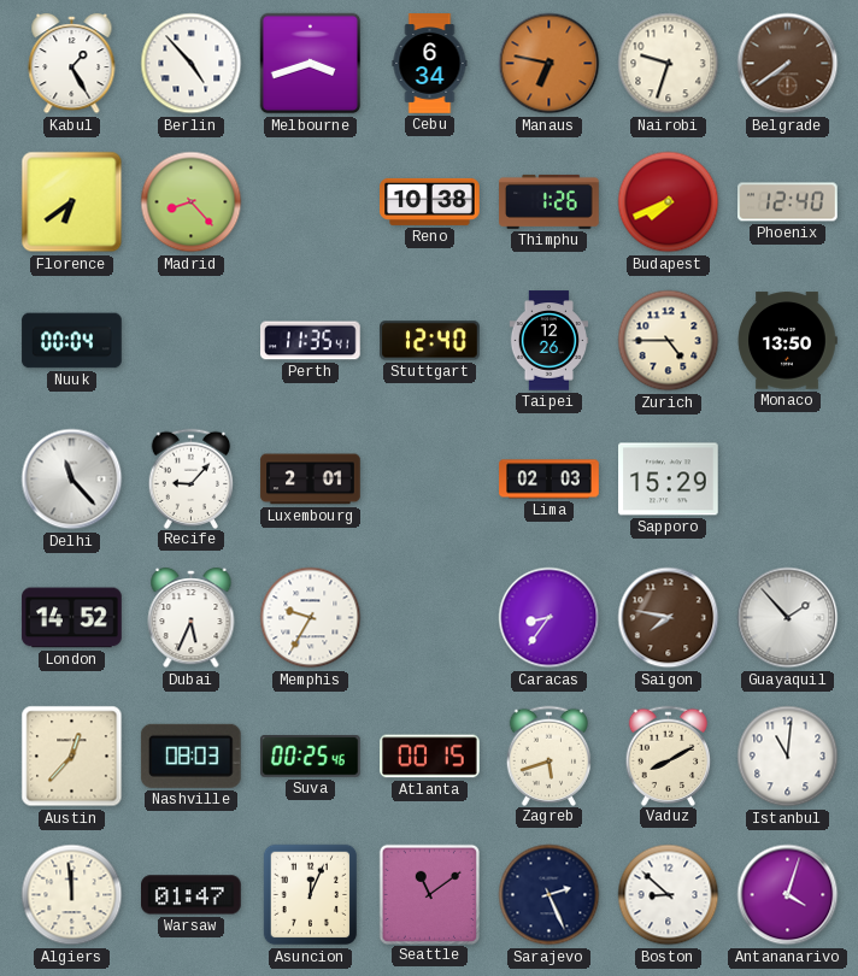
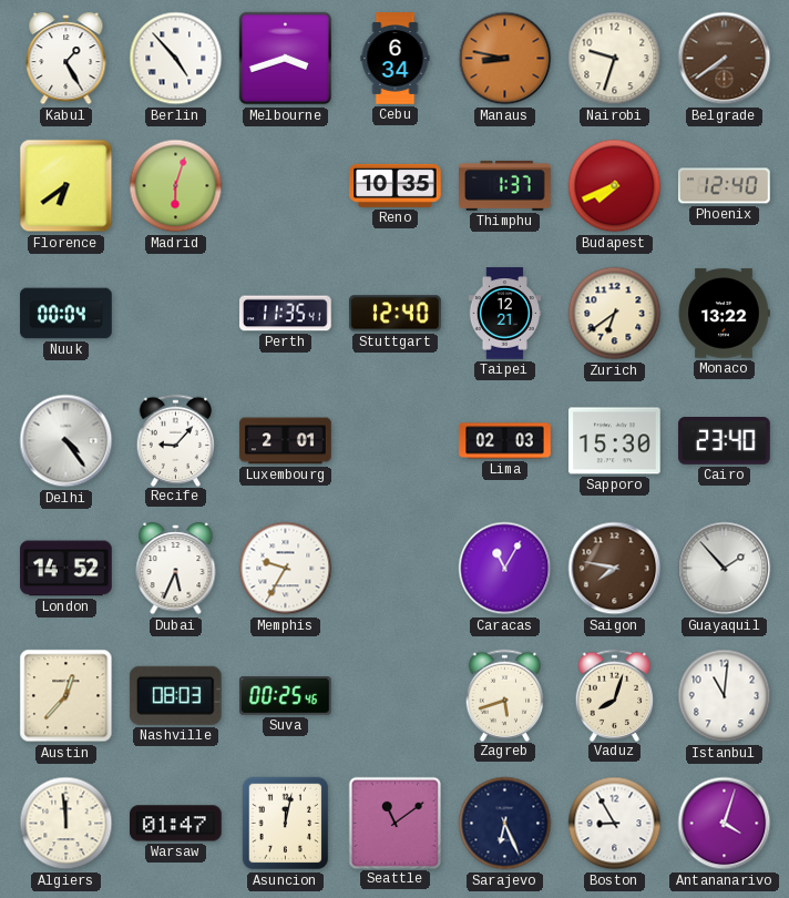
Manaus: 6:47 -> 8:47
Madrid: 8:23 -> 6:03
Reno: 10:38 -> 10:35
Thimphu: 1:26 -> 1:37
Taipei: 12:26 -> 12:21
Zurich: 4:45 -> 6:39
Monaco: 13:50 -> 13:22
Delhi: 11:23 -> 4:24
Sapporo: 15:29 -> 15:30
Cairo: none -> 23:40
Caracas: 8:36 -> 11:05
Atlanta: 00:15 -> none
Vaduz: 8:10 -> 8:03
Asuncion: 12:04 -> 12:02
Sarajevo: 2:26 -> 6:26
Boston: 8:52 -> 8:55
